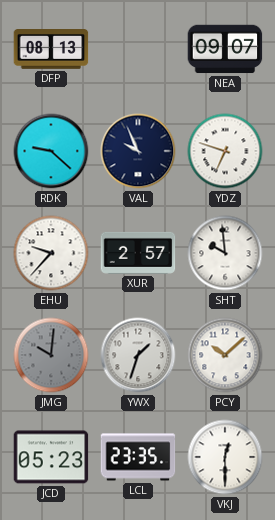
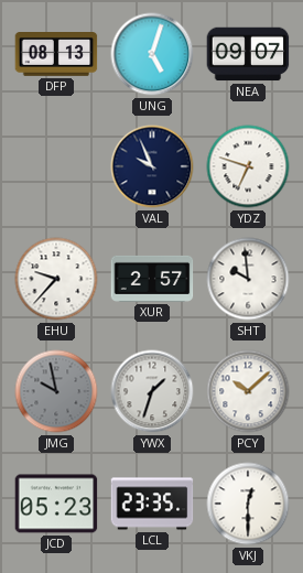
UNG: none -> 5:03
RDK: 9:22 -> none
JMG: 10:01 -> 9:58
